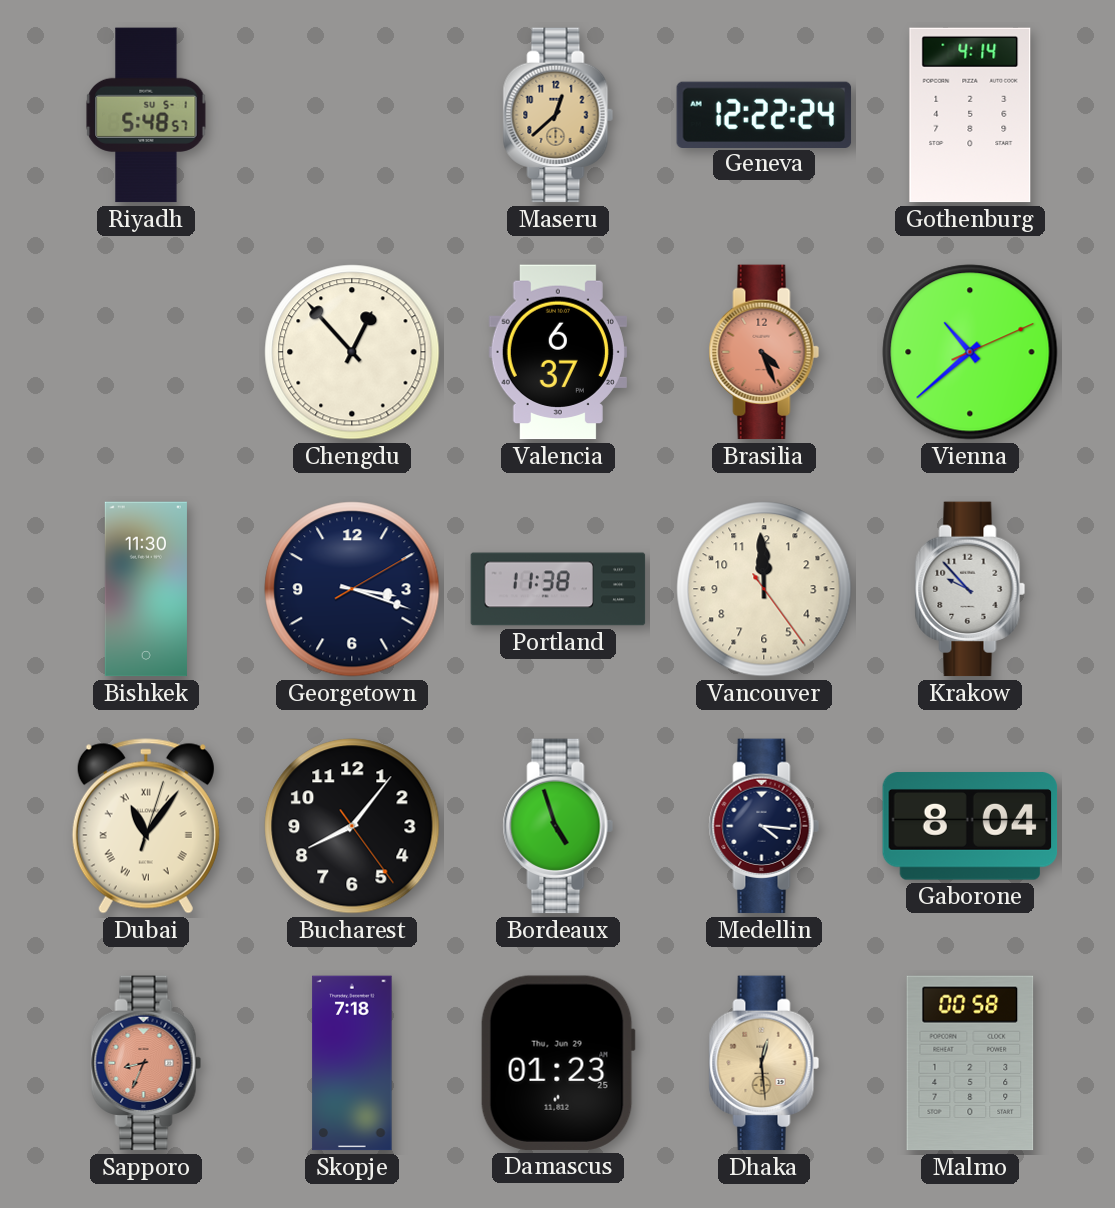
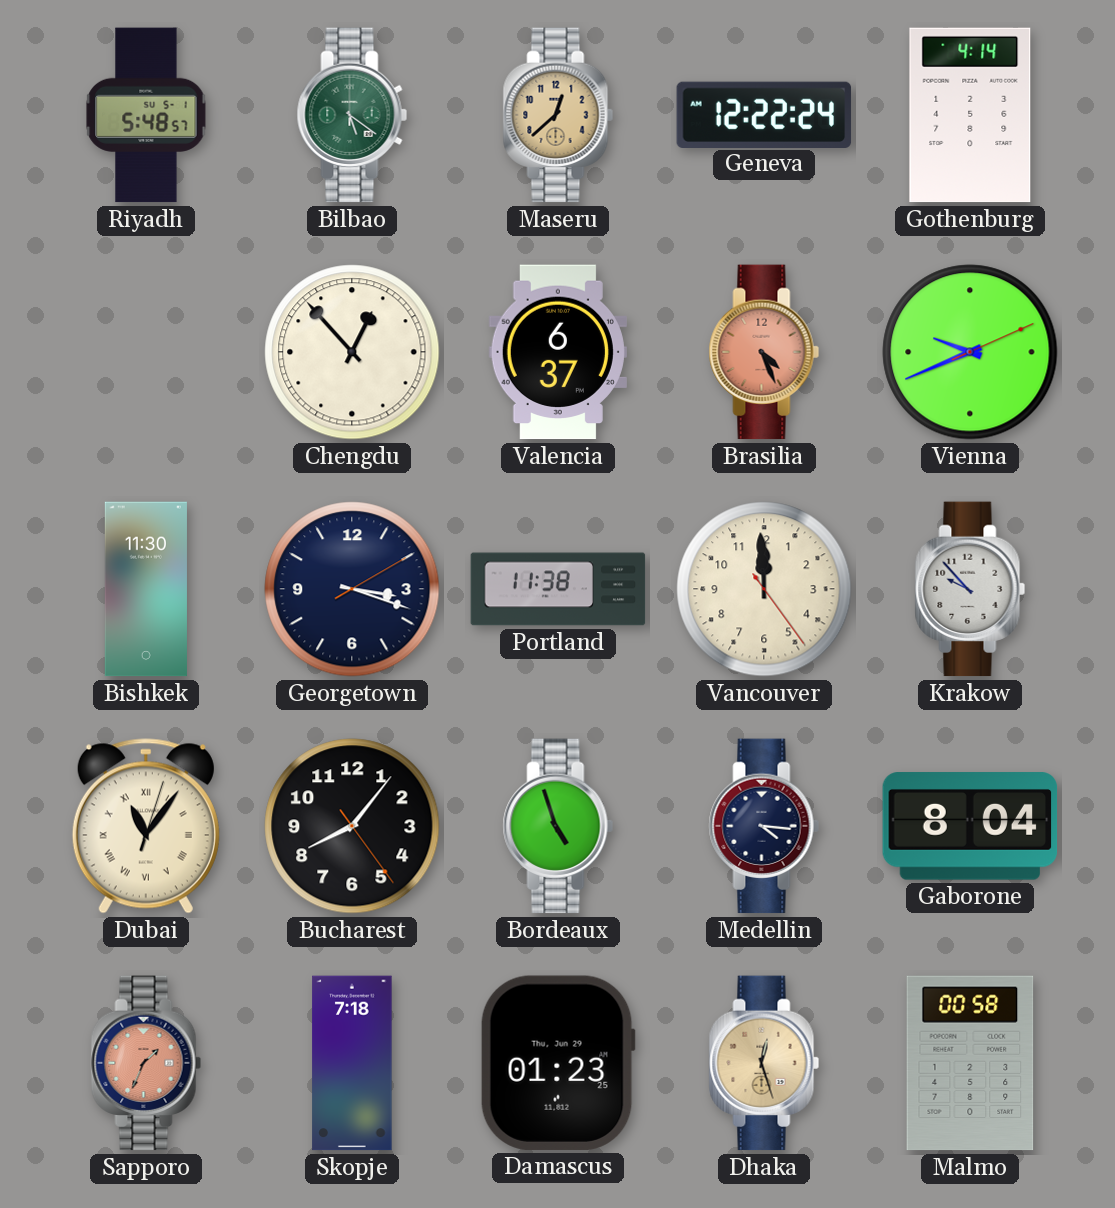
Bilbao: none -> 5:21
Vienna: 10:38 -> 9:41
Sapporo: 8:34 -> 1:34
Dhaka: 12:29 -> 12:27
